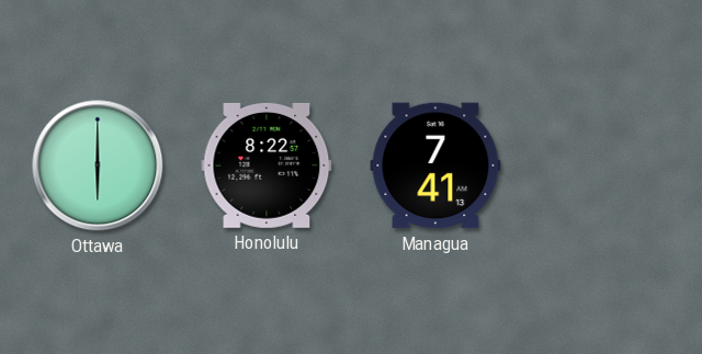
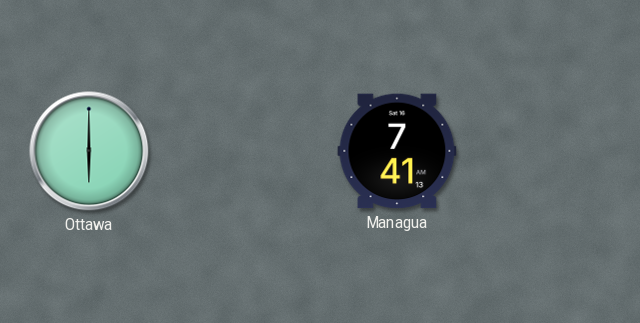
Honolulu: 8:22 -> none
